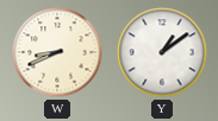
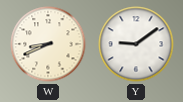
Y: 1:09 -> 9:09
